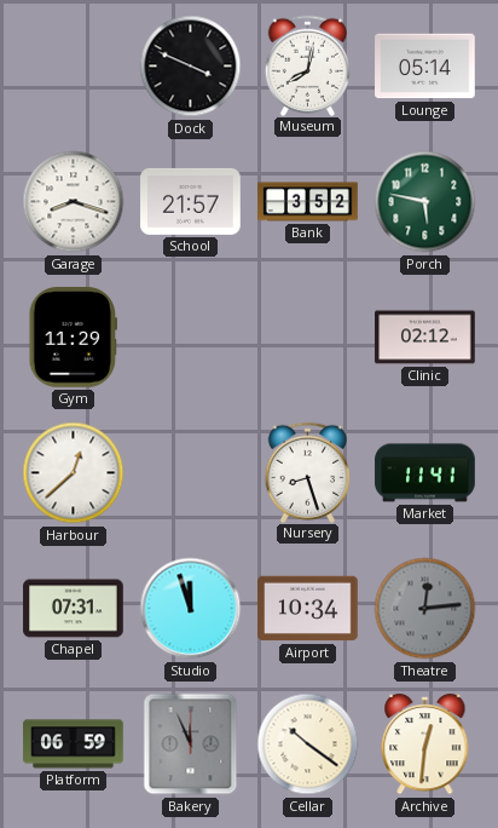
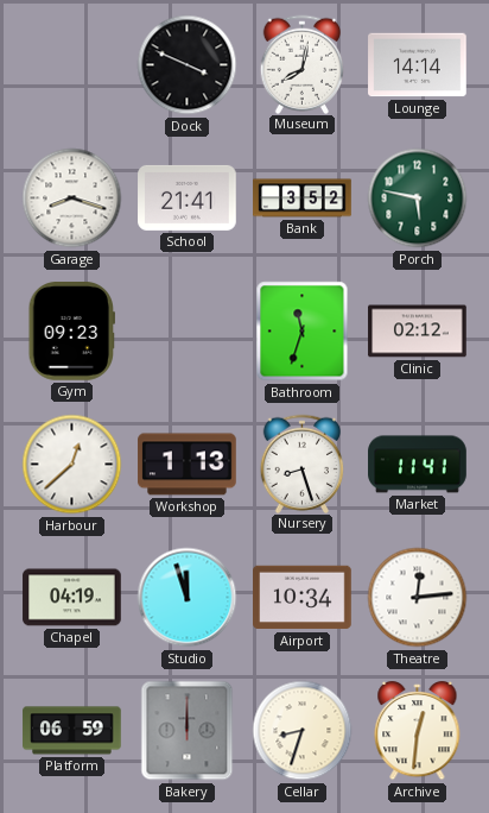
Lounge: 05:14 -> 14:14
School: 21:57 -> 21:41
Gym: 11:29 -> 09:23
Bathroom: none -> 11:33
Workshop: none -> 1:13
Chapel: 07:31 -> 04:19
Theatre dial: grey -> white
Bakery: 11:56 -> 12:00
Cellar: 10:21 -> 8:33
